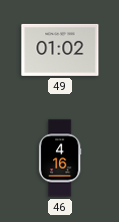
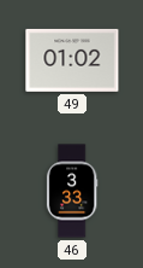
46: 4:16 -> 3:33
